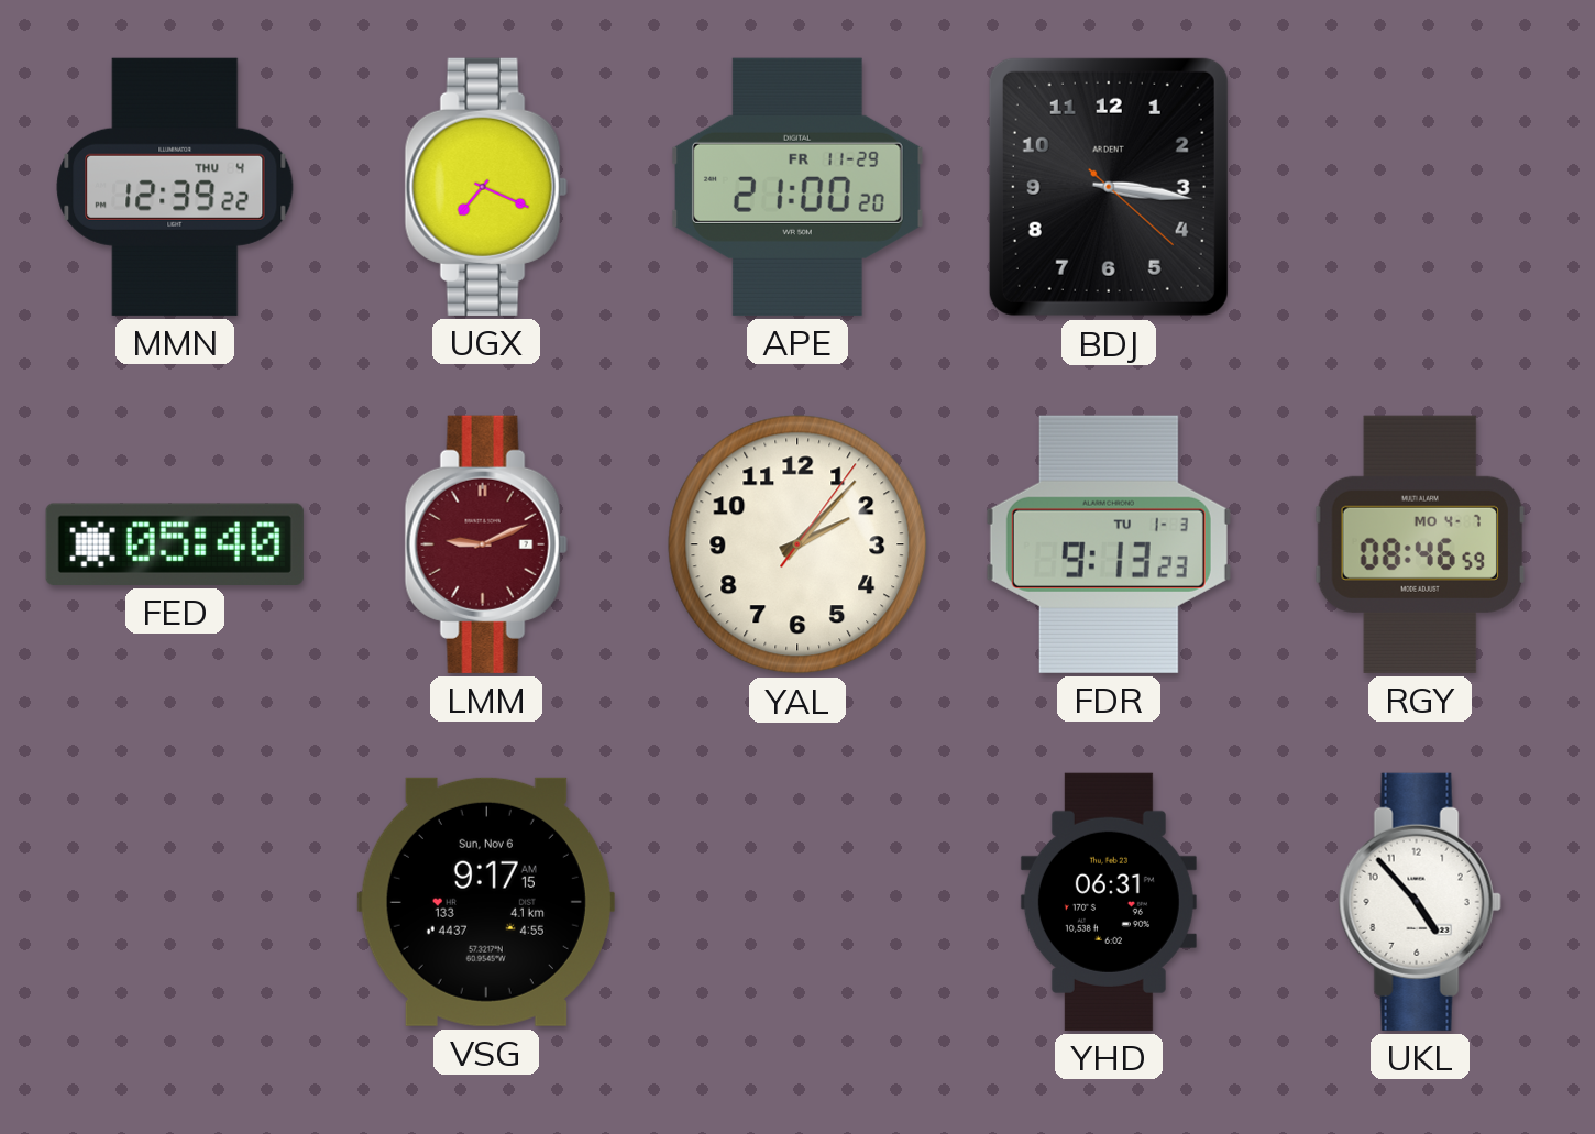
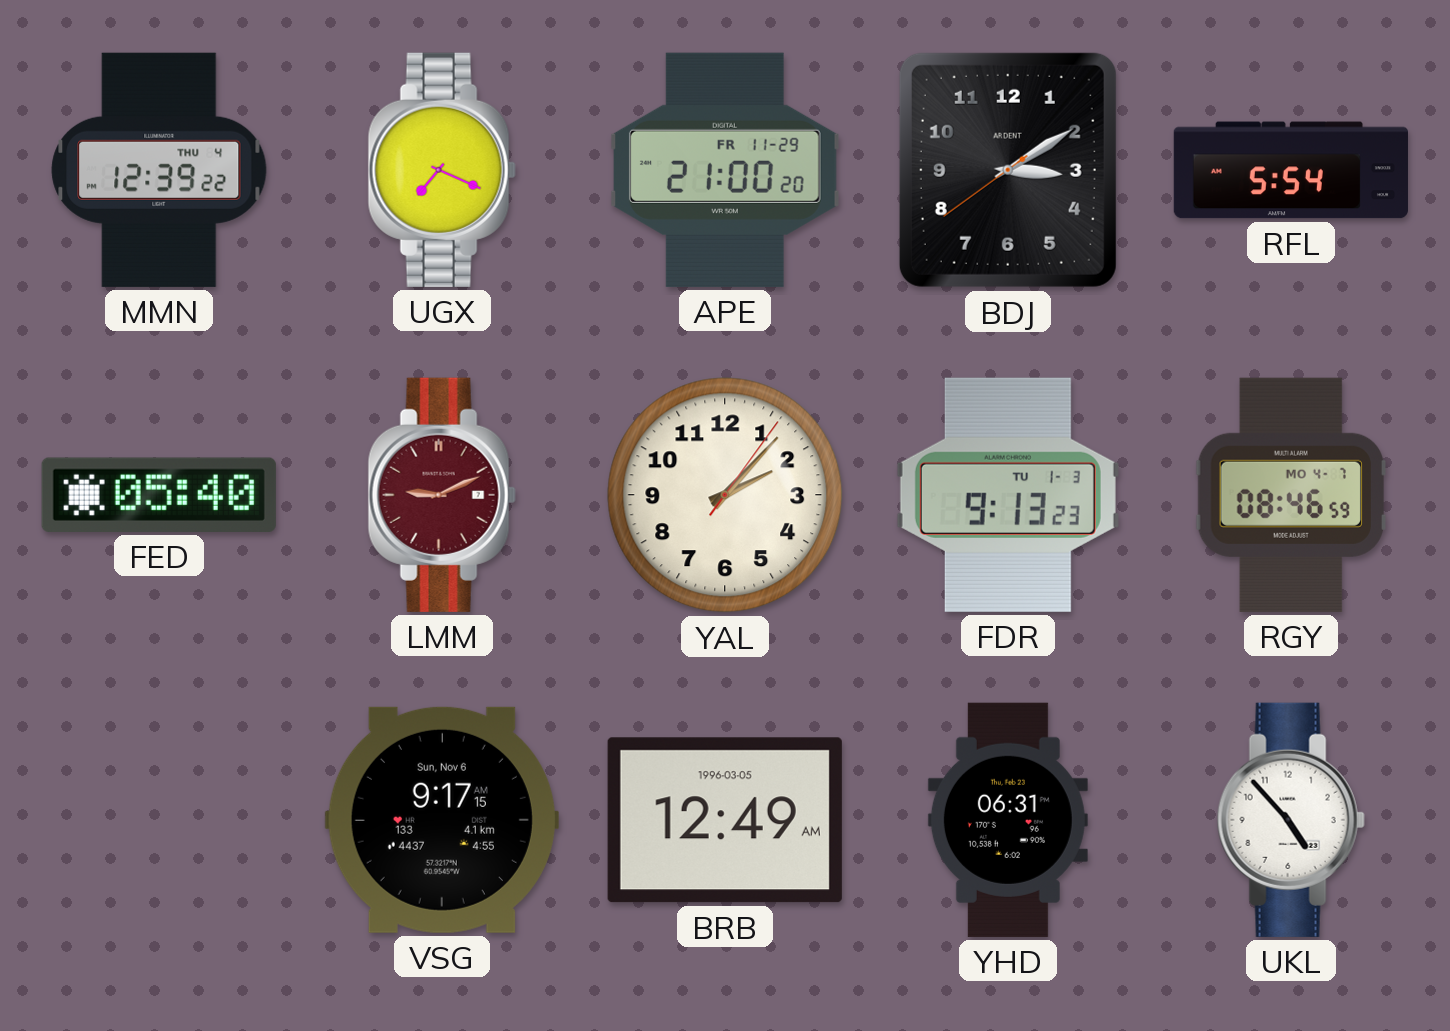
BDJ: 3:16 -> 3:09
RFL: none -> 5:54
BRB: none -> 12:49
